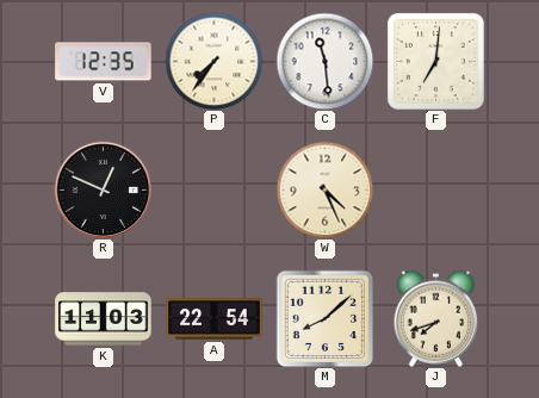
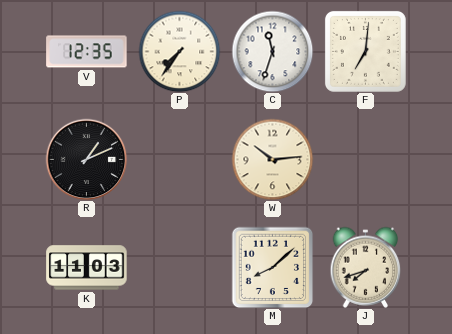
C: 11:29 -> 11:33
R: 12:49 -> 1:11
W: 4:26 -> 10:14
A: 22:54 -> none
